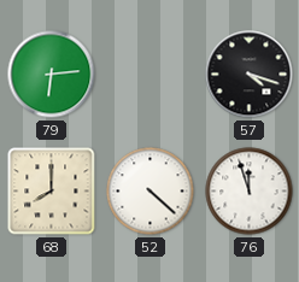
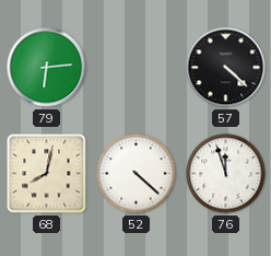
57: 4:18 -> 4:22
68: 8:00 -> 8:02
